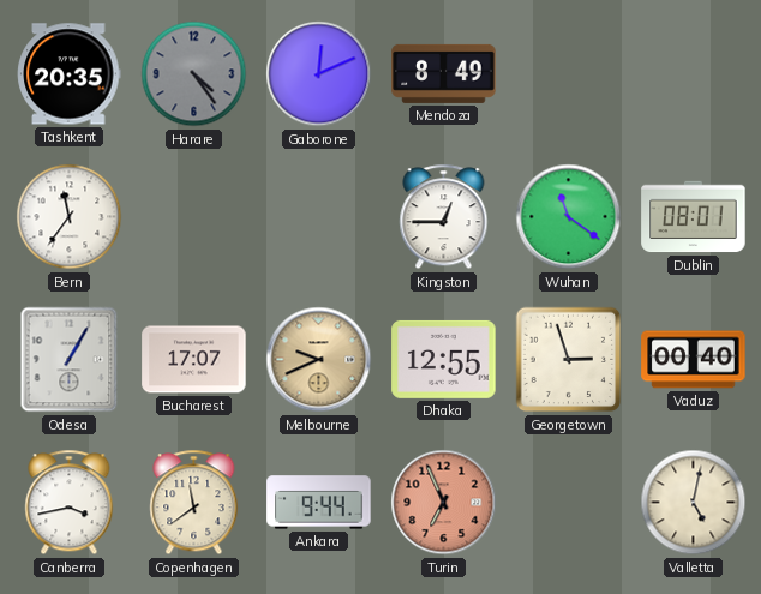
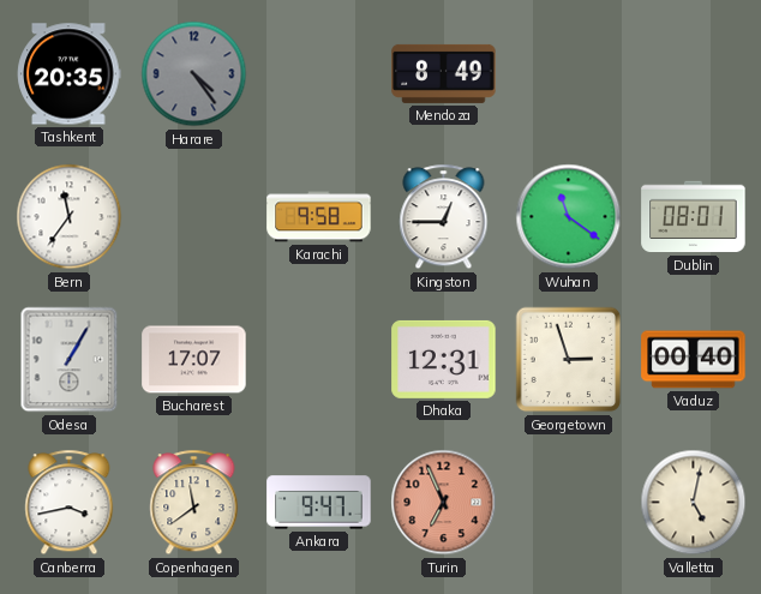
Gaborone: 12:11 -> none
Karachi: none -> 9:58
Melbourne: 9:41 -> none
Dhaka: 12:55 -> 12:31
Ankara: 9:44 -> 9:47
